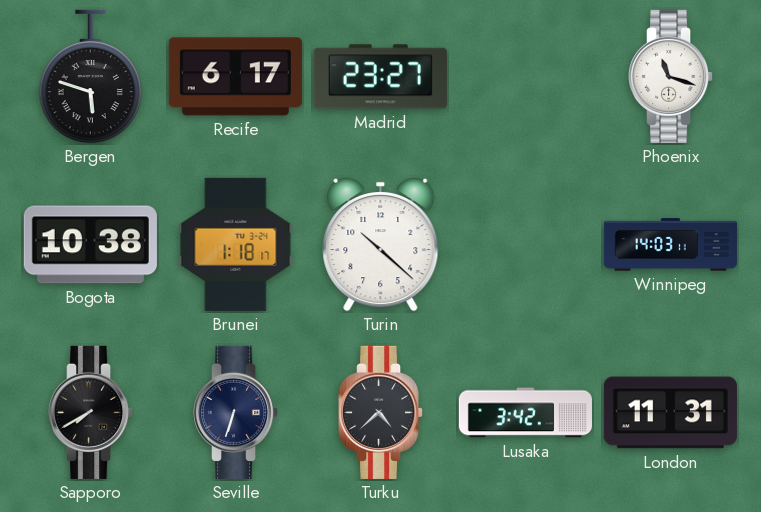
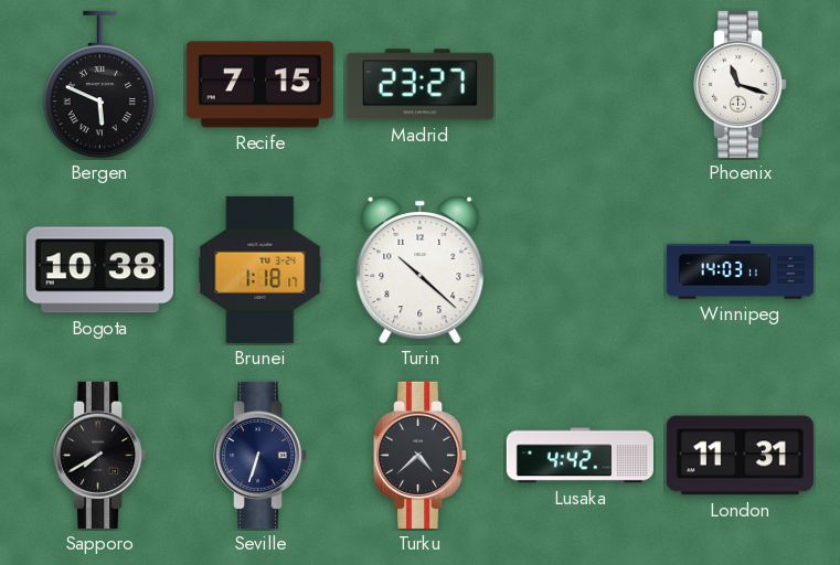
Bergen: 5:48 -> 5:49
Recife: 6:17 -> 7:15
Lusaka: 3:42 -> 4:42
